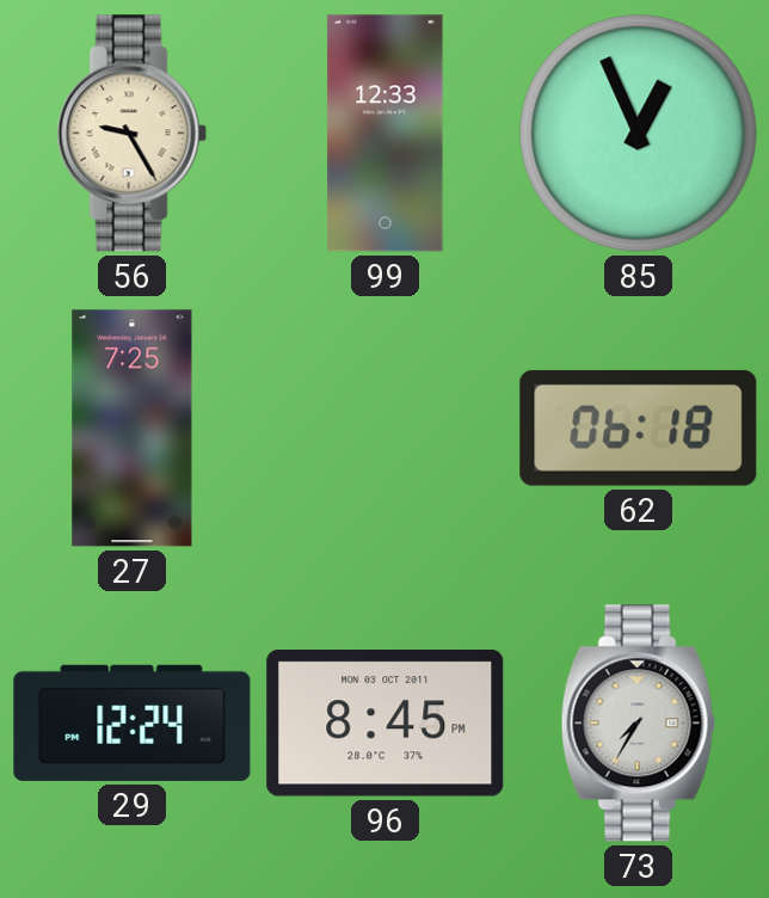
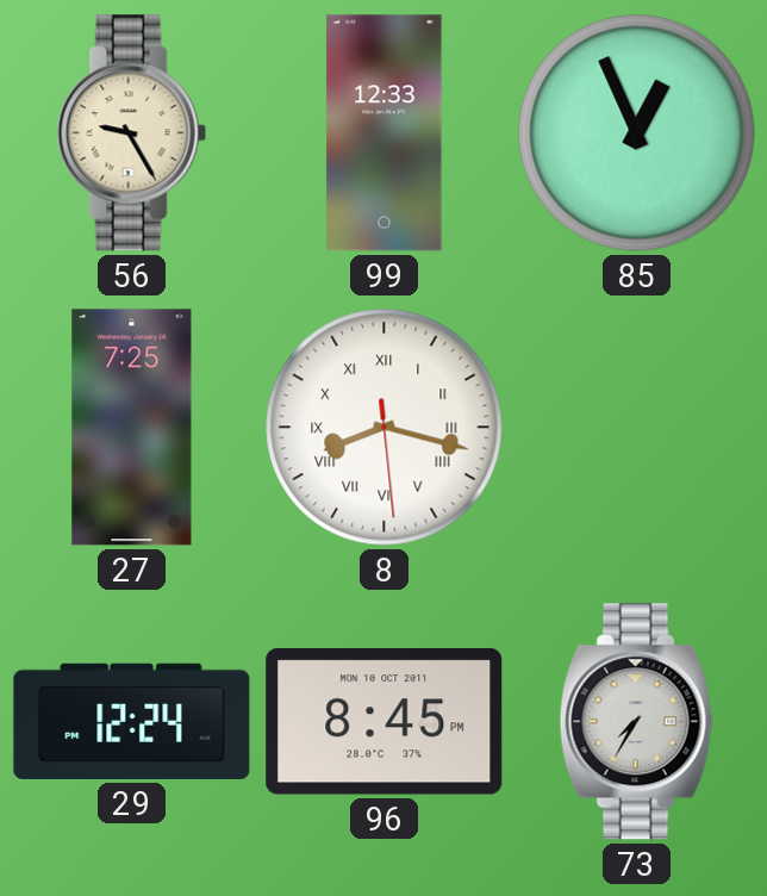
8: none -> 8:17
62: 06:18 -> none
96 date: MON 03 OCT 2011 -> MON 10 OCT 2011
